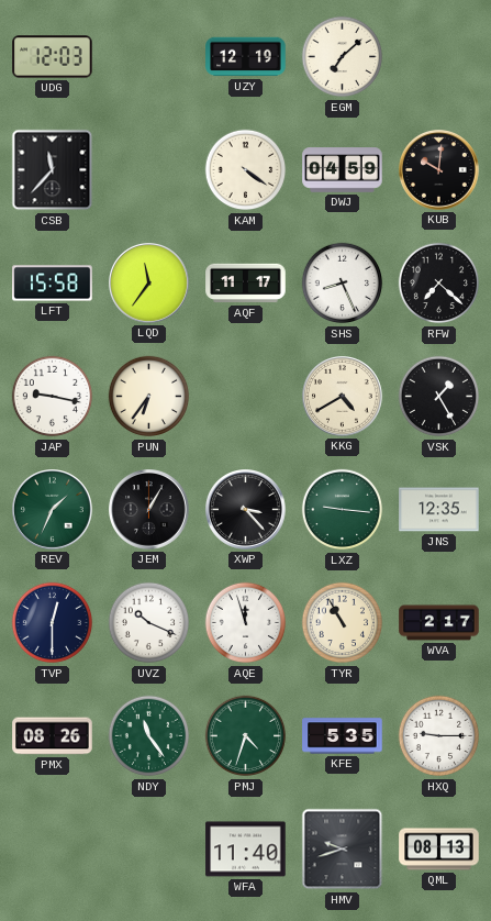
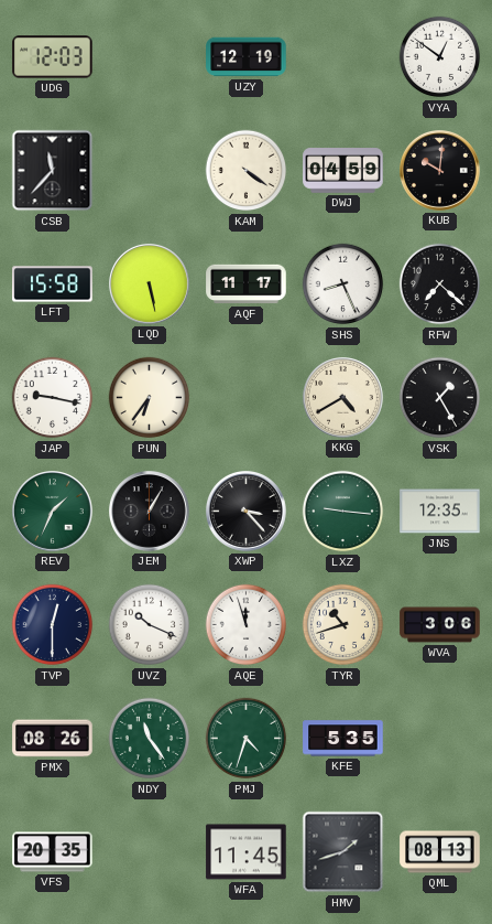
EGM: 7:08 -> none
VYA: none -> 12:51
LQD: 11:36 -> 5:28
TYR: 10:55 -> 10:42
WVA: 2:17 -> 3:06
HXQ: 9:15 -> none
VFS: none -> 20:35
WFA: 11:40 -> 11:45
HMV: 9:42 -> 1:42
